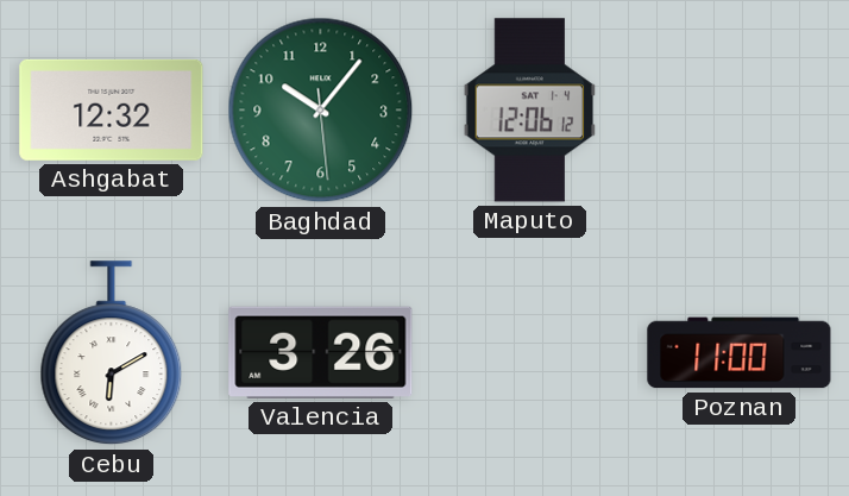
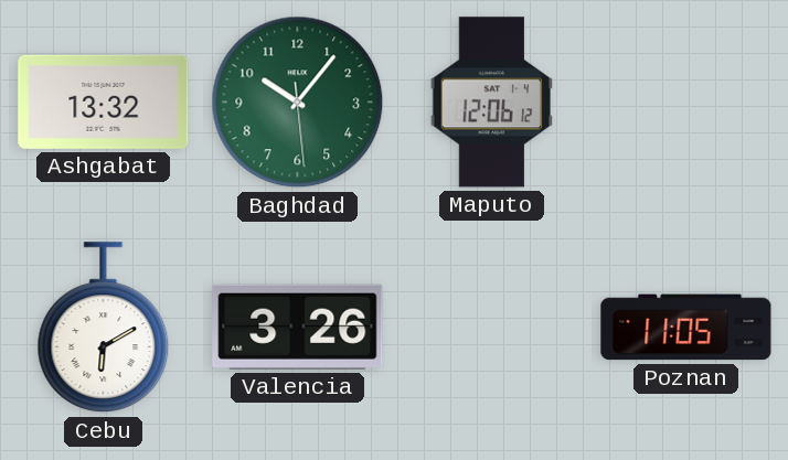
Ashgabat: 12:32 -> 13:32
Poznan: 11:00 -> 11:05
